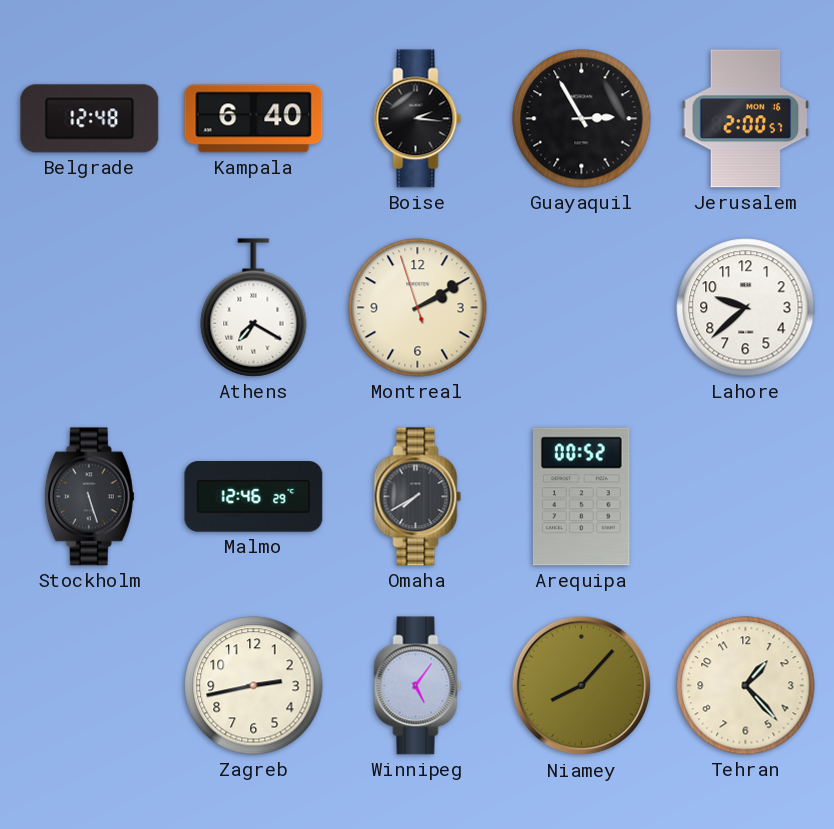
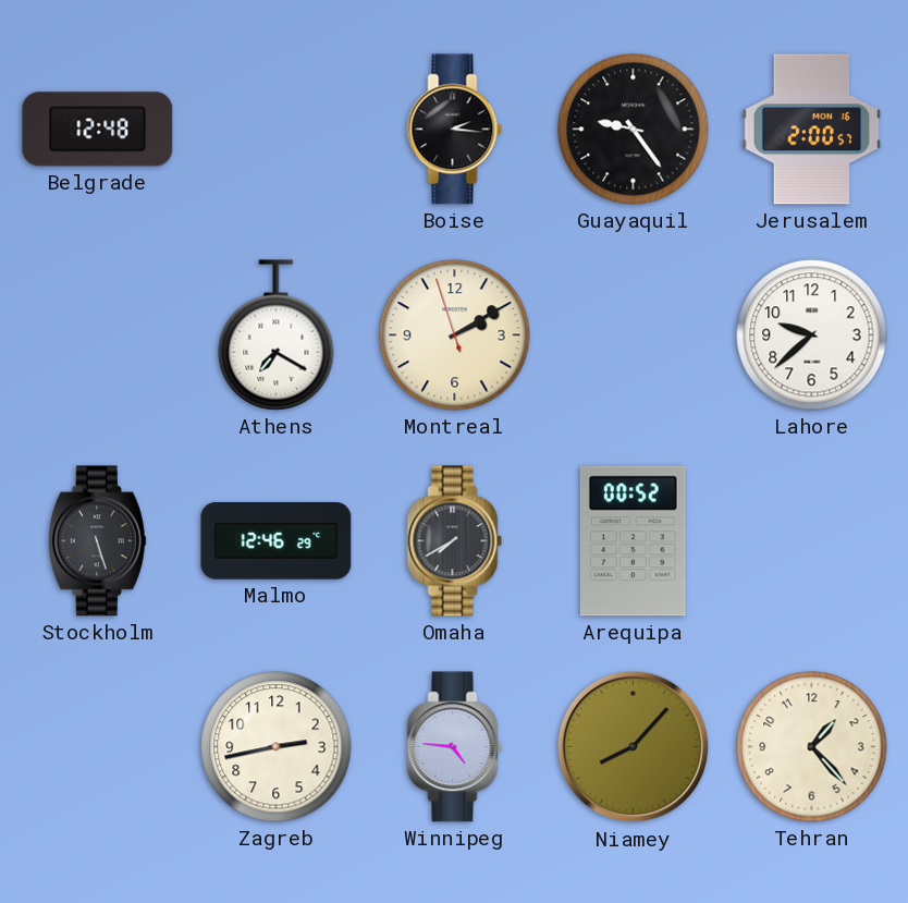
Kampala: 6:40 -> none
Guayaquil: 2:55 -> 9:24
Winnipeg: 5:06 -> 4:46
